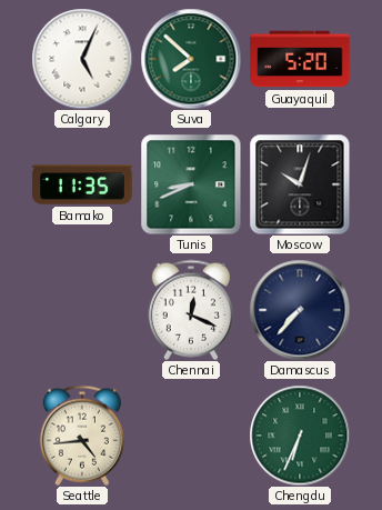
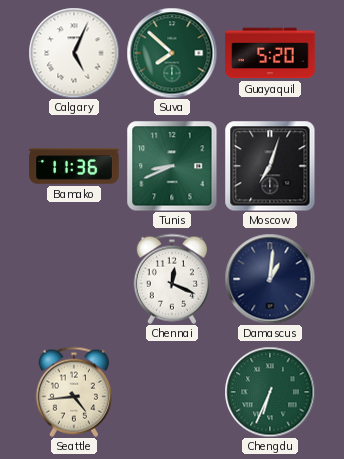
Bamako: 11:35 -> 11:36
Moscow: 10:03 -> 7:03
Damascus: 7:37 -> 1:01
